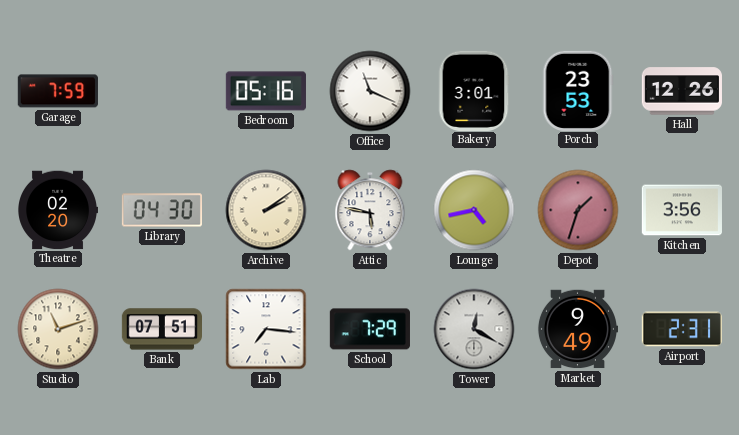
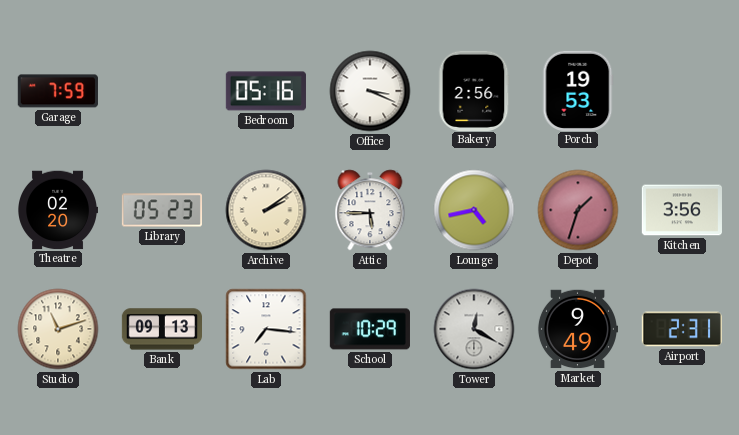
Office: 11:19 -> 3:19
Bakery: 3:01 -> 2:56
Porch: 23:53 -> 19:53
Hall: 12:26 -> none
Library: 04:30 -> 05:23
Attic: 5:47 -> 5:45
Bank: 07:51 -> 09:13
School: 7:29 -> 10:29
